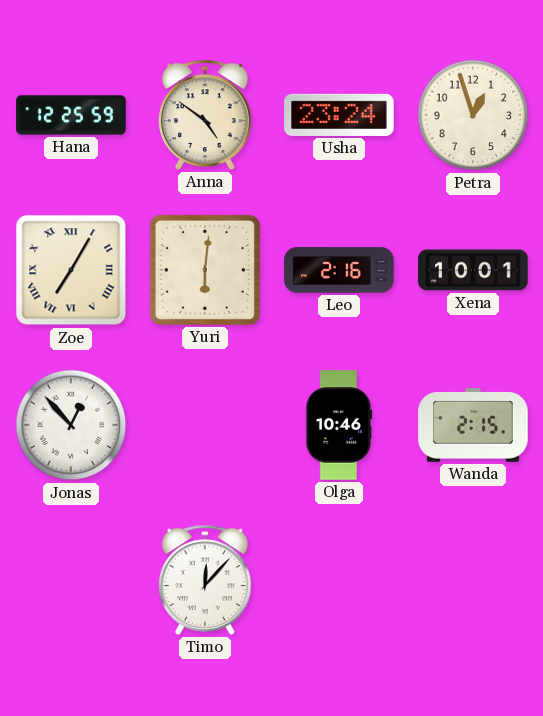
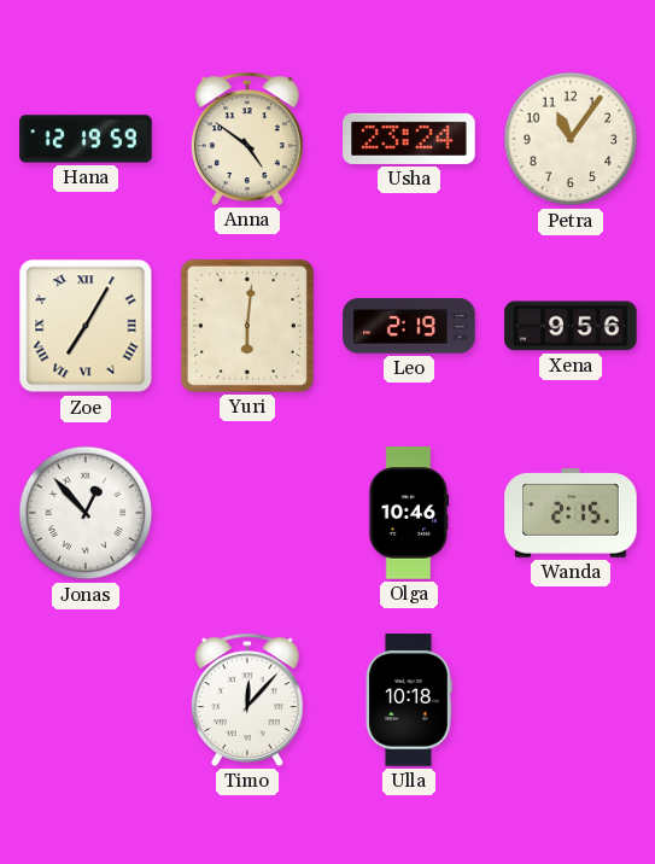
Hana: 12:25 -> 12:19
Petra: 12:57 -> 11:06
Leo: 2:16 -> 2:19
Xena: 10:01 -> 9:56
Ulla: none -> 10:18
